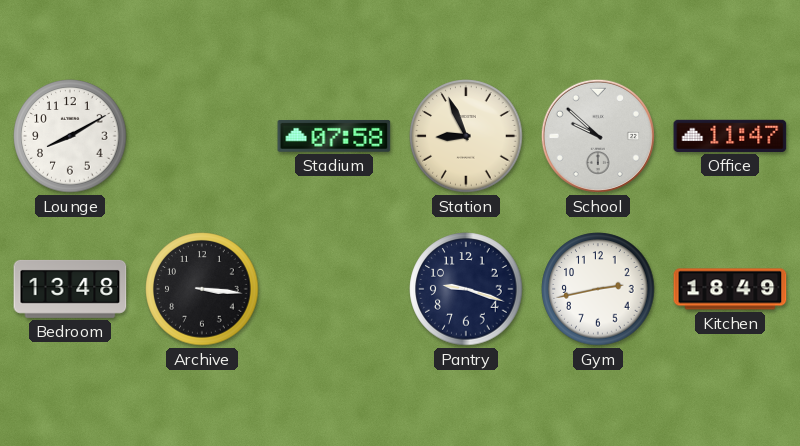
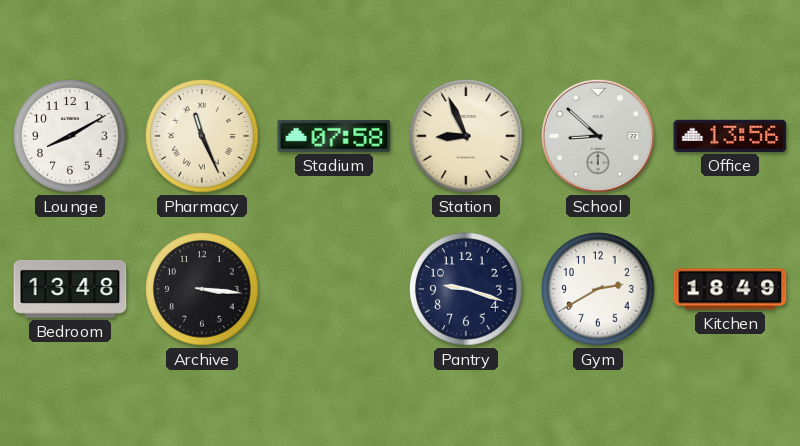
Pharmacy: none -> 11:26
School: 9:52 -> 8:52
Office: 11:47 -> 13:56
Gym: 2:43 -> 2:40
